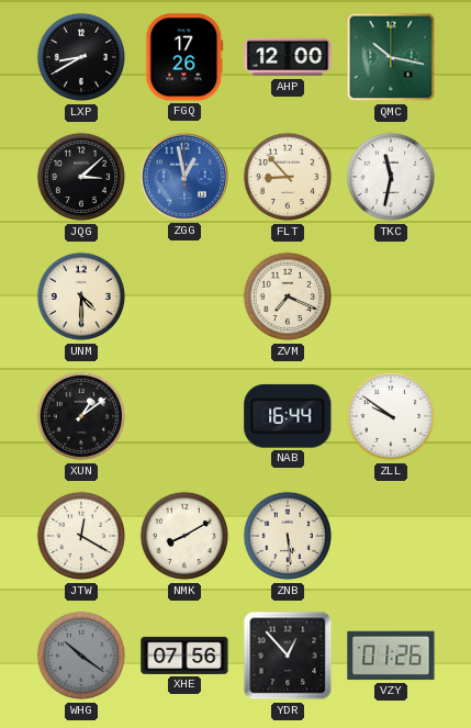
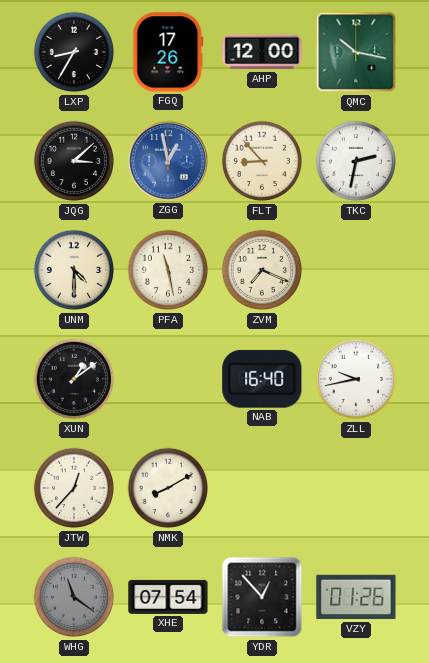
LXP: 8:40 -> 8:35
TKC: 11:32 -> 2:32
PFA: none -> 11:28
NAB: 16:44 -> 16:40
ZLL: 9:51 -> 9:43
JTW: 12:20 -> 12:37
ZNB: 5:29 -> none
WHG: 10:21 -> 11:21
XHE: 07:56 -> 07:54
